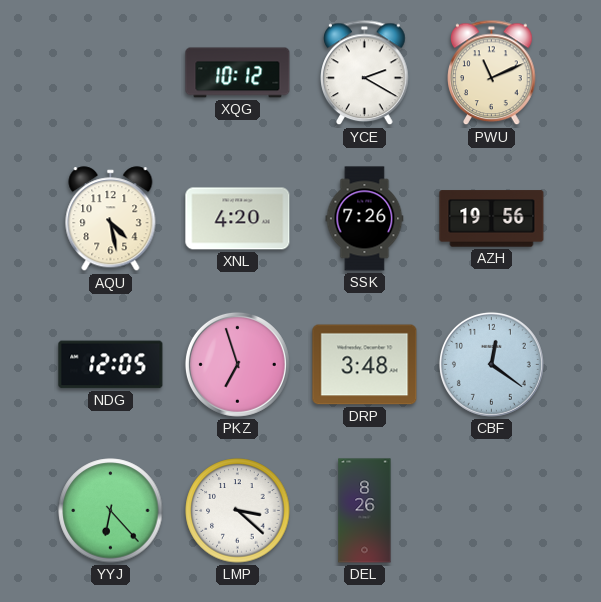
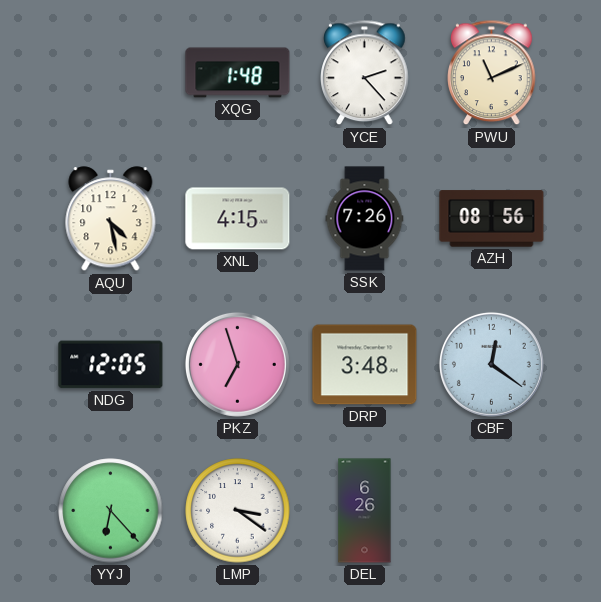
XQG: 10:12 -> 1:48
YCE: 2:20 -> 2:23
XNL: 4:20 -> 4:15
AZH: 19:56 -> 08:56
LMP: 3:22 -> 3:21
DEL: 8:26 -> 6:26
